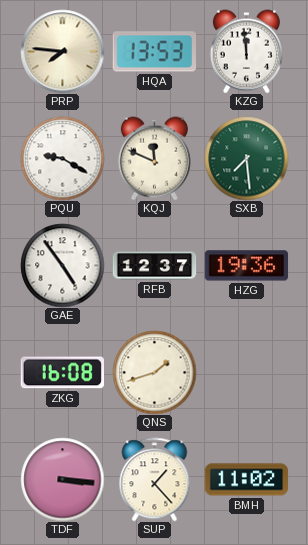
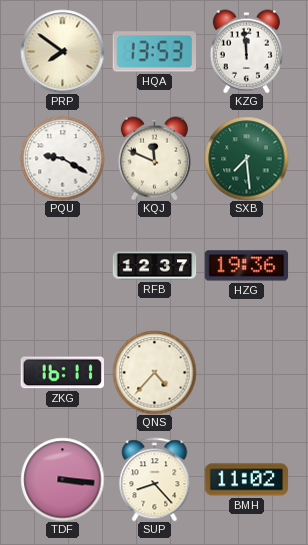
PRP: 7:46 -> 7:51
GAE: 4:54 -> none
ZKG: 16:08 -> 16:11
QNS: 1:42 -> 4:37
SUP: 1:23 -> 8:23
